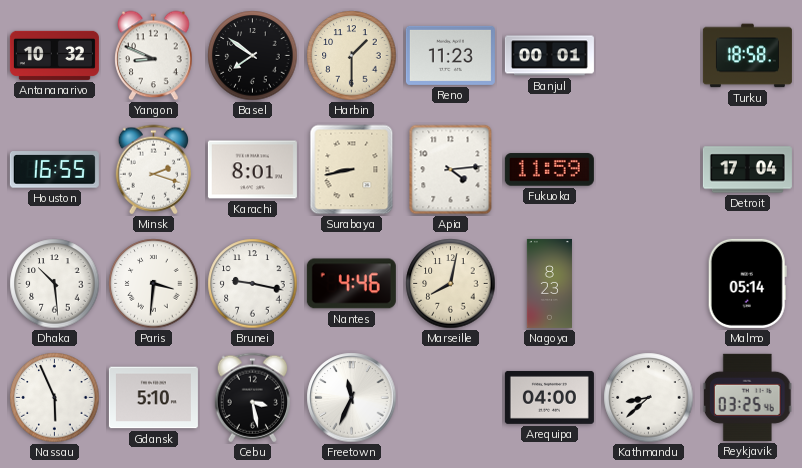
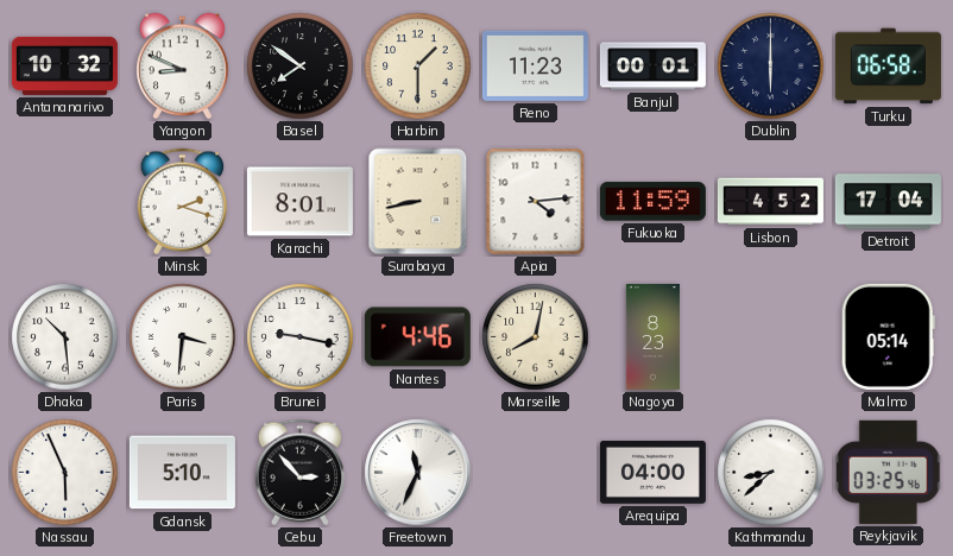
Dublin: none -> 6:00
Turku: 18:58 -> 06:58
Houston: 16:55 -> none
Lisbon: none -> 4:52
Cebu: 3:28 -> 2:53
